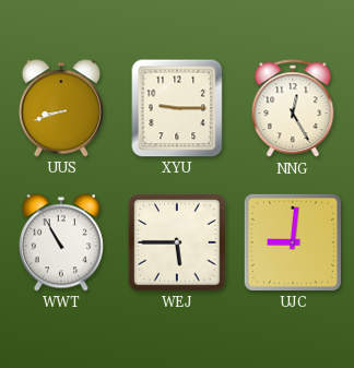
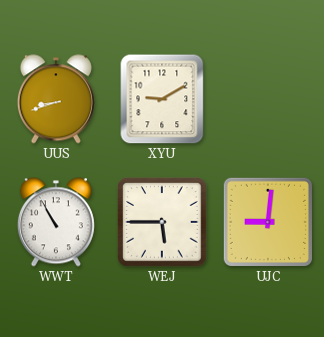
XYU: 9:15 -> 9:10
NNG: 12:25 -> none
